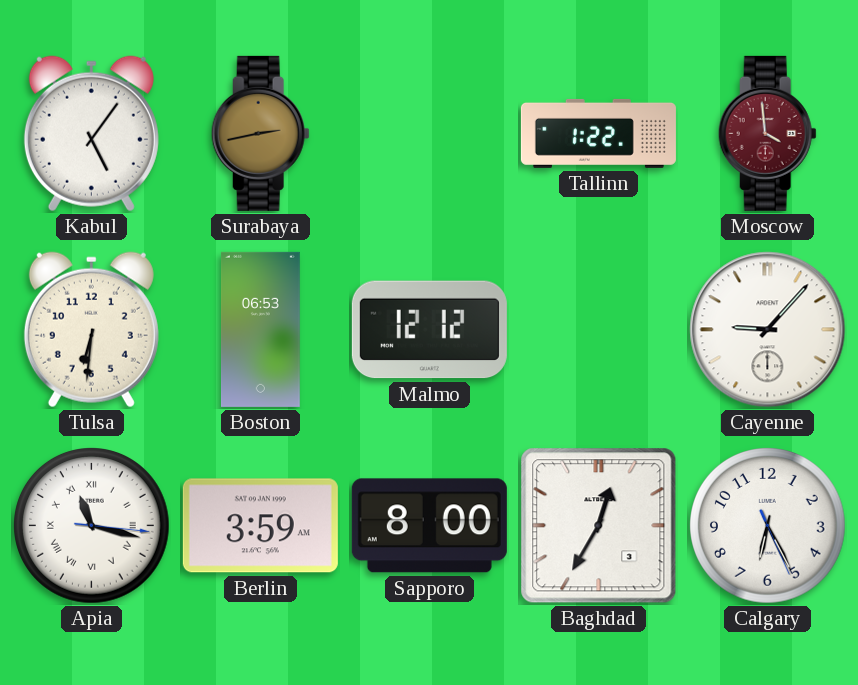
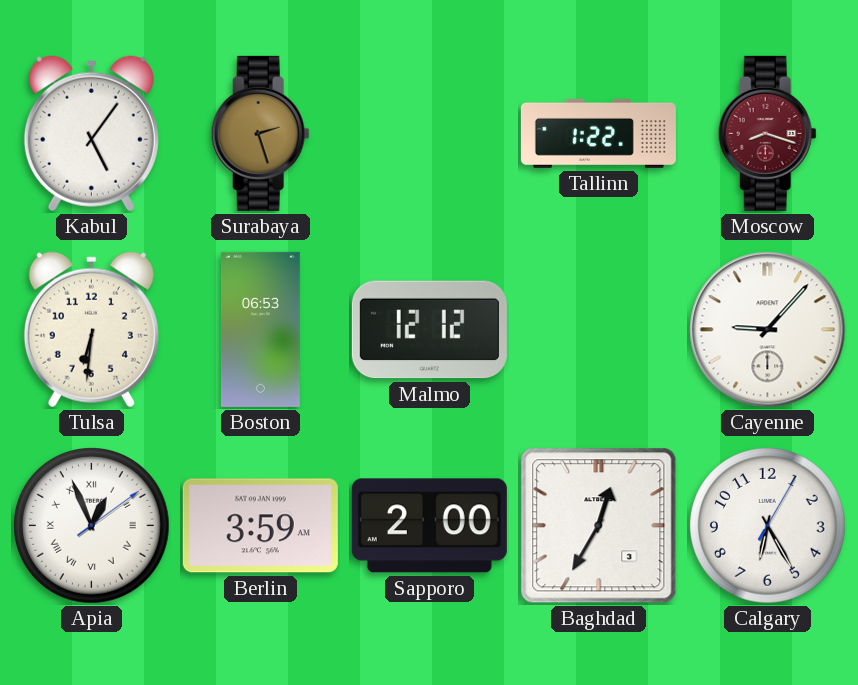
Surabaya: 2:43 -> 2:27
Moscow: 3:59 -> 8:18
Apia: 11:17 -> 12:56
Sapporo: 8:00 -> 2:00
Calgary: 6:25:26 -> 6:25:05
